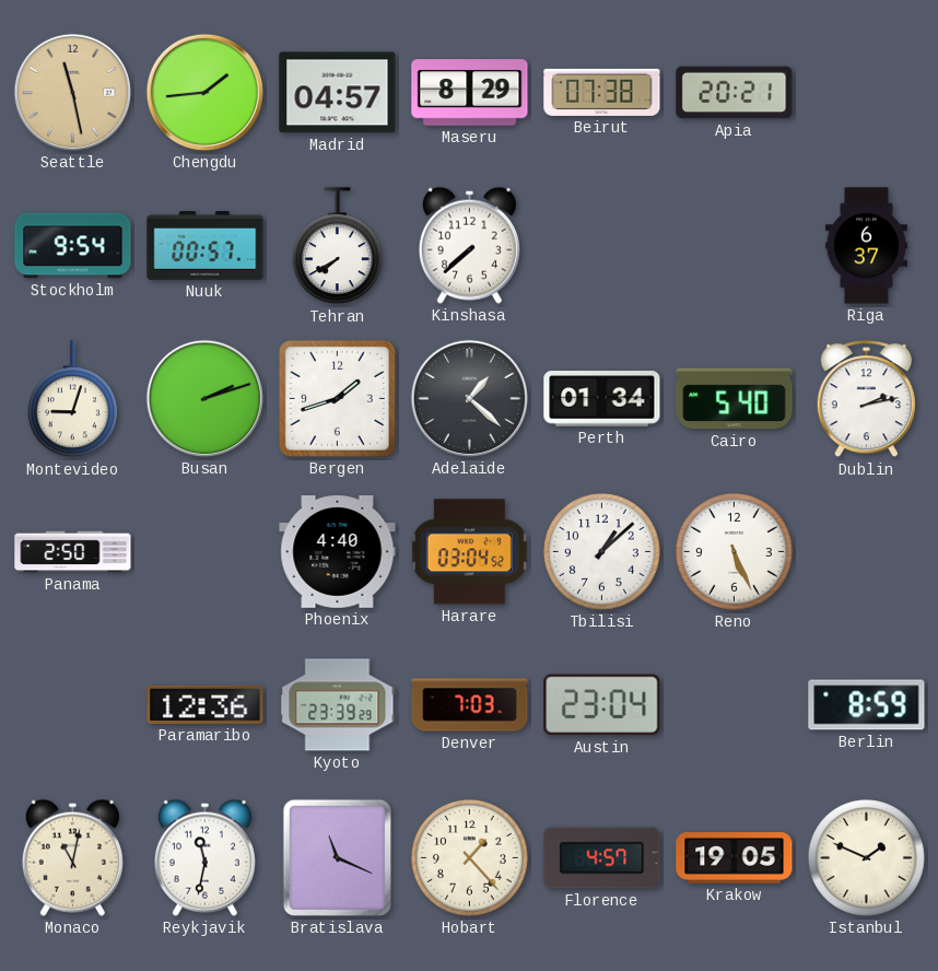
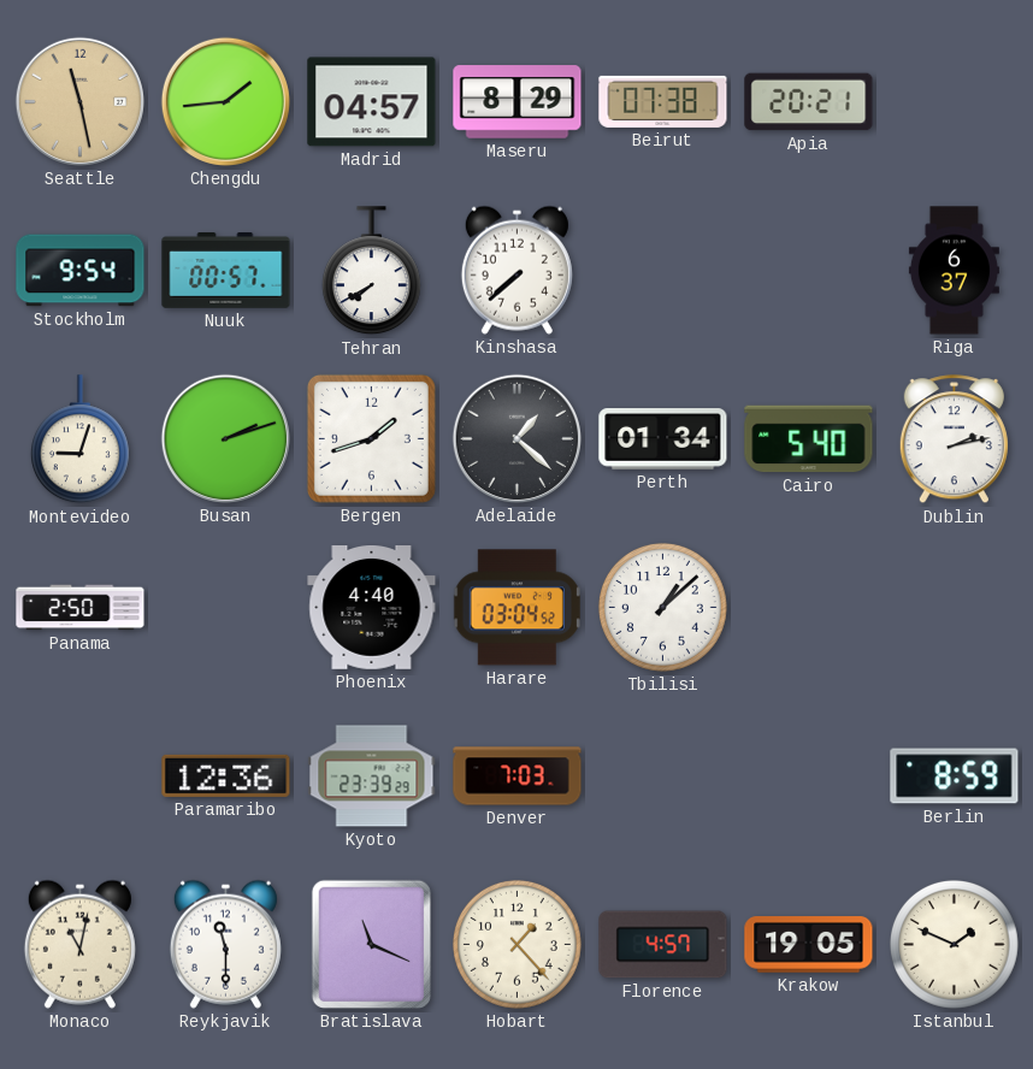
Reno: 5:26 -> none
Austin: 23:04 -> none
Reykjavik: 11:32 -> 11:30
